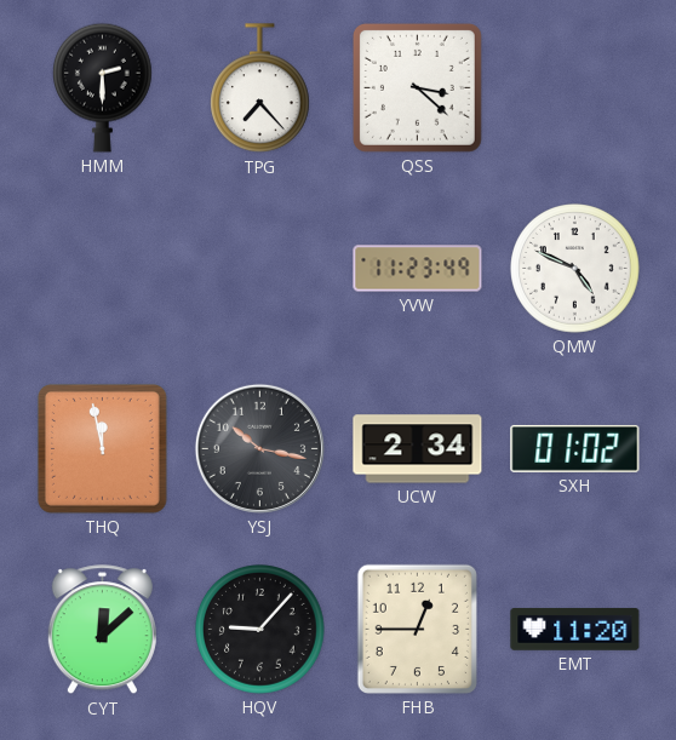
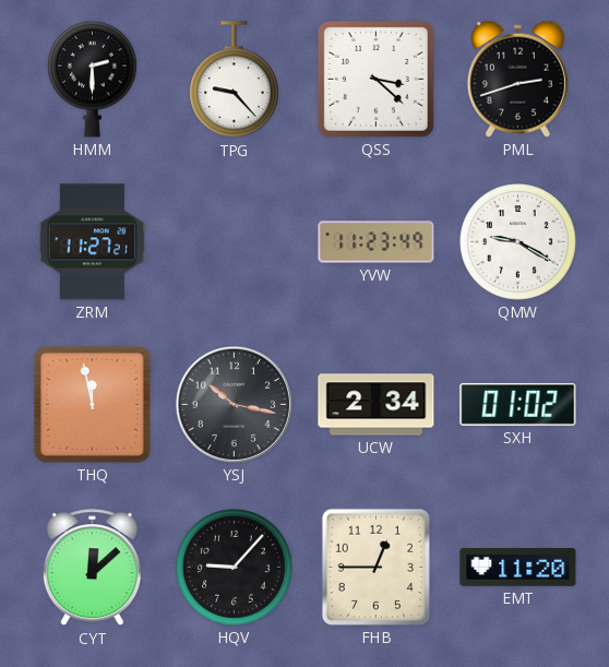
TPG: 7:23 -> 9:23
PML: none -> 2:42
ZRM: none -> 11:27
QMW: 4:49 -> 9:20
